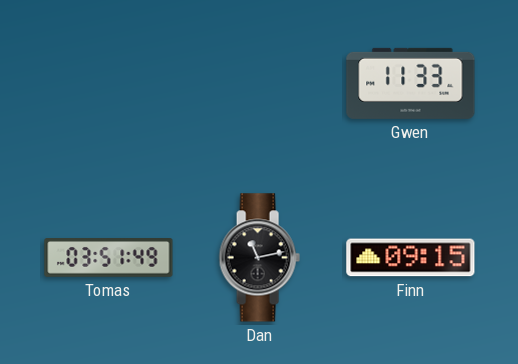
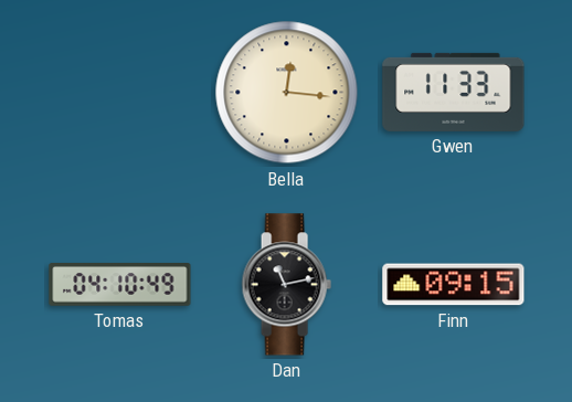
Bella: none -> 12:16
Tomas: 03:51 -> 04:10
